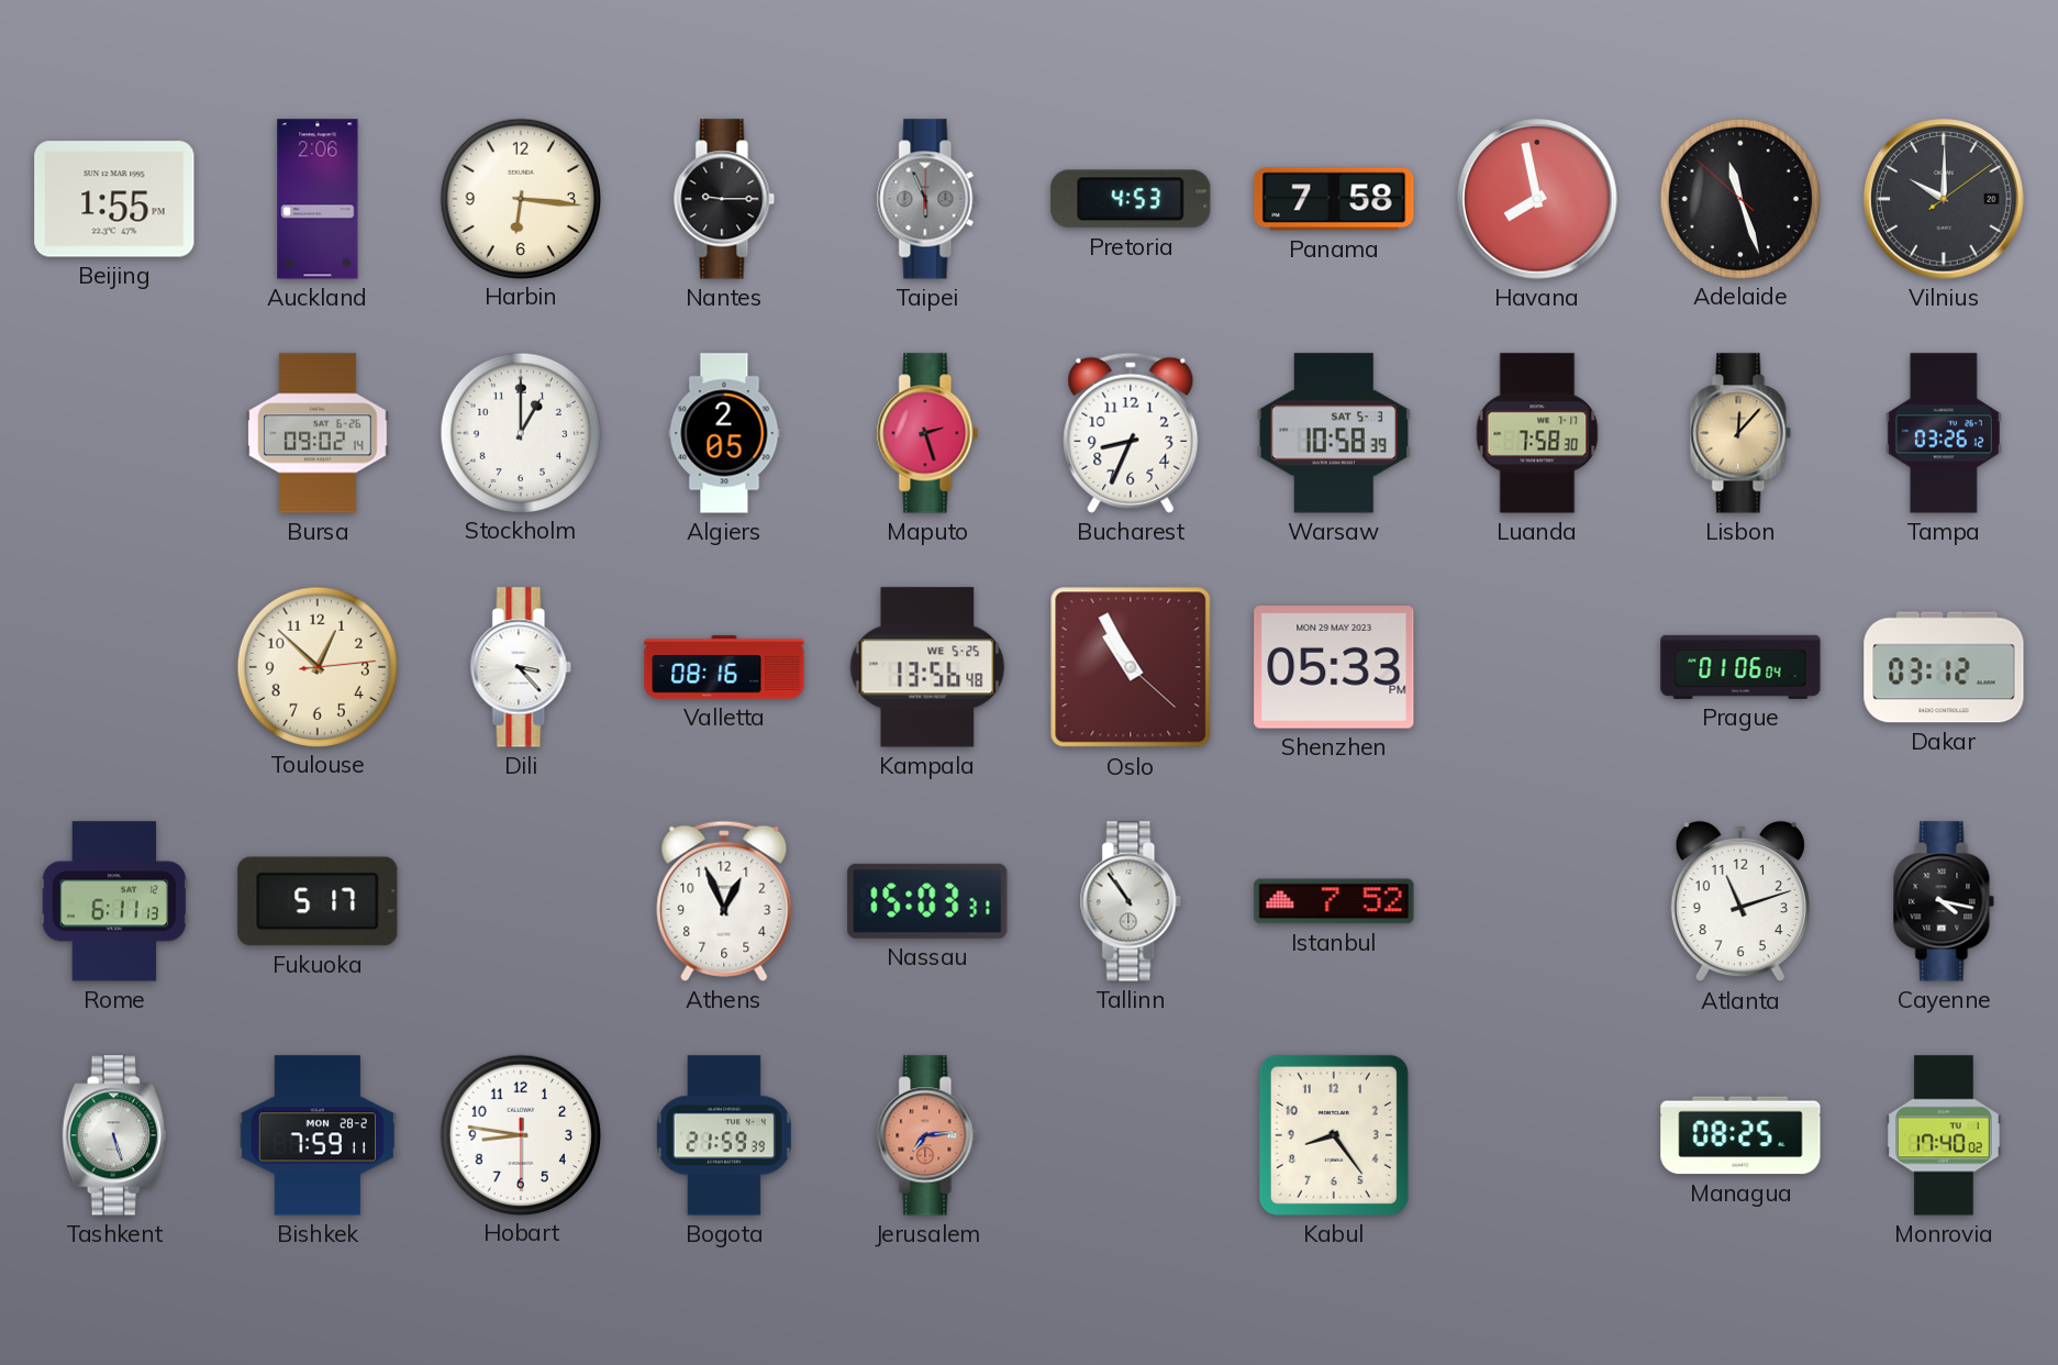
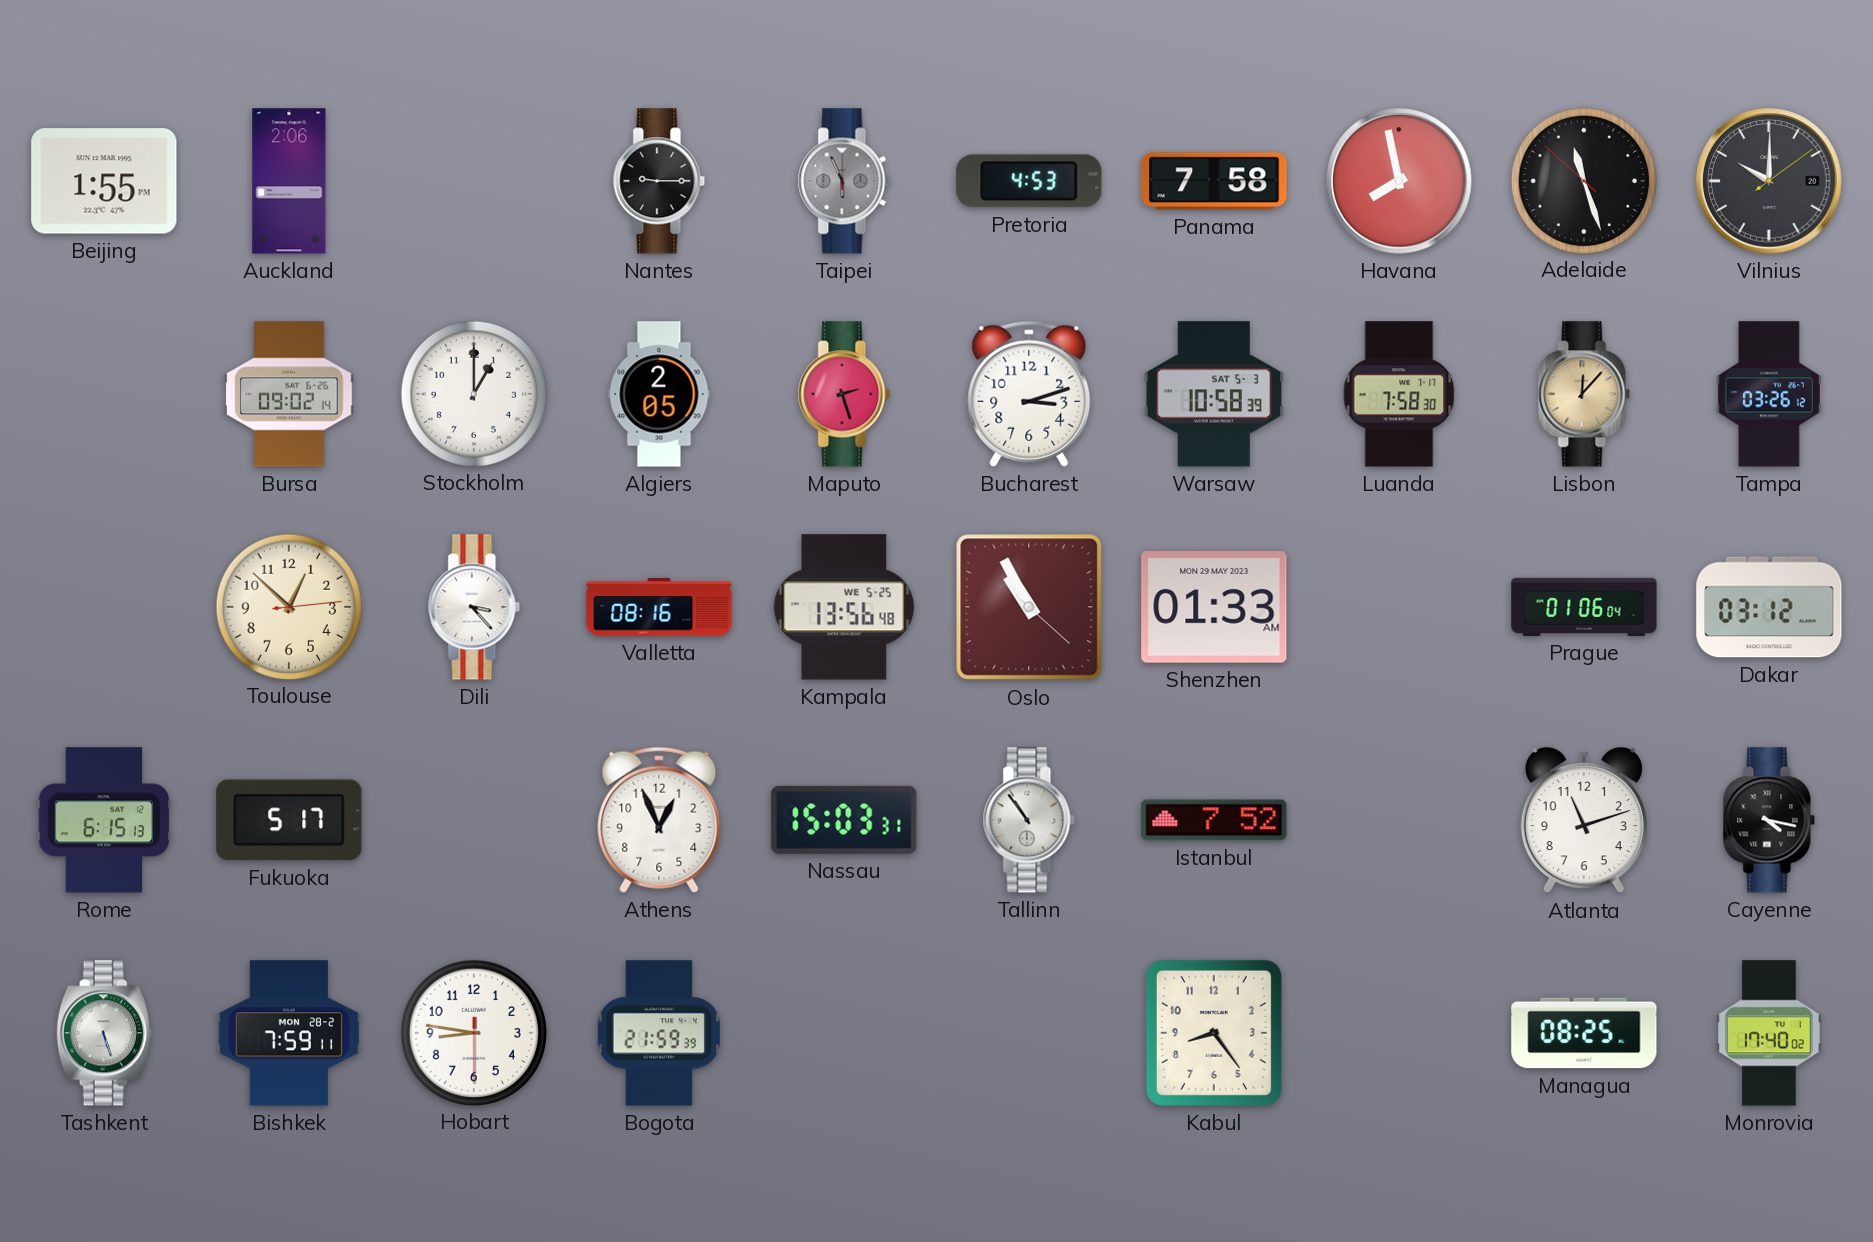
Harbin: 6:16 -> none
Bucharest: 8:34 -> 3:12
Shenzhen: 05:33 -> 01:33
Rome: 6:11 -> 6:15
Jerusalem: 7:14 -> none
